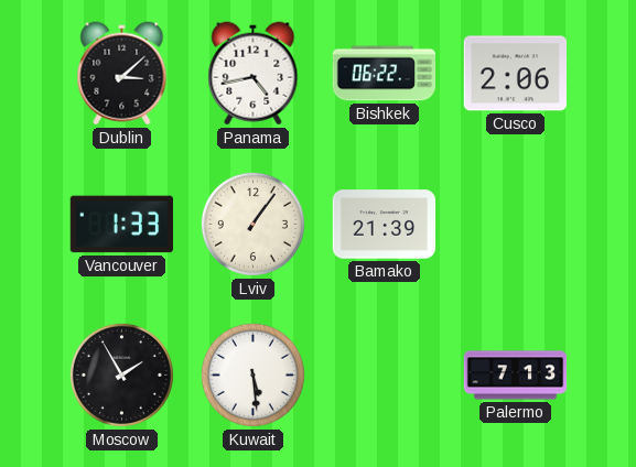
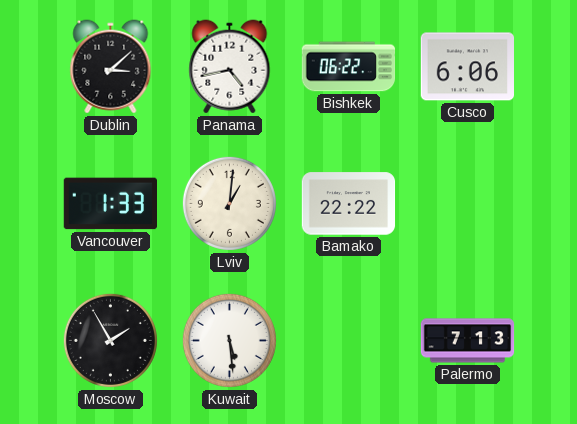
Cusco: 2:06 -> 6:06
Lviv: 1:06 -> 1:01
Bamako: 21:39 -> 22:22
